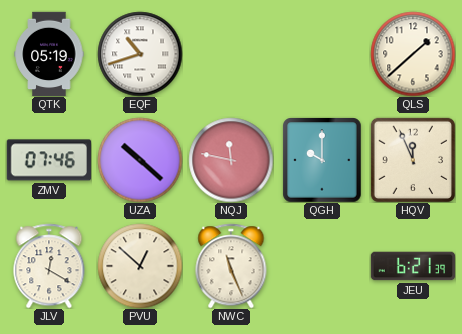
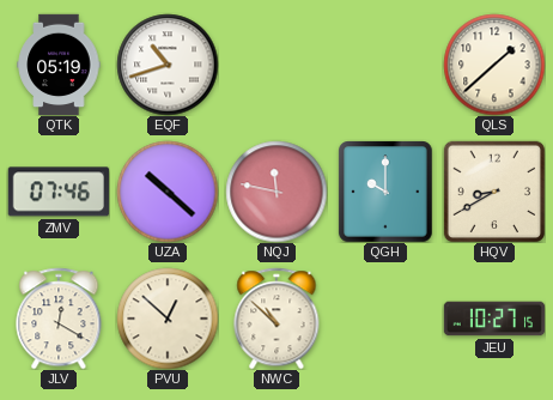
HQV: 11:56 -> 8:40
NWC: 11:26 -> 10:52
JEU: 6:21 -> 10:27
